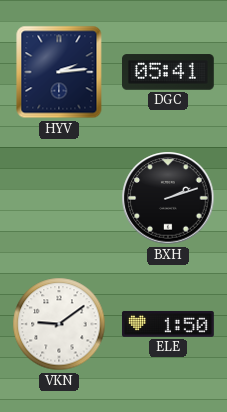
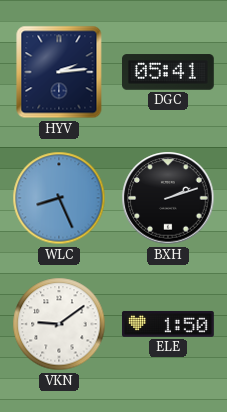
WLC: none -> 8:26
